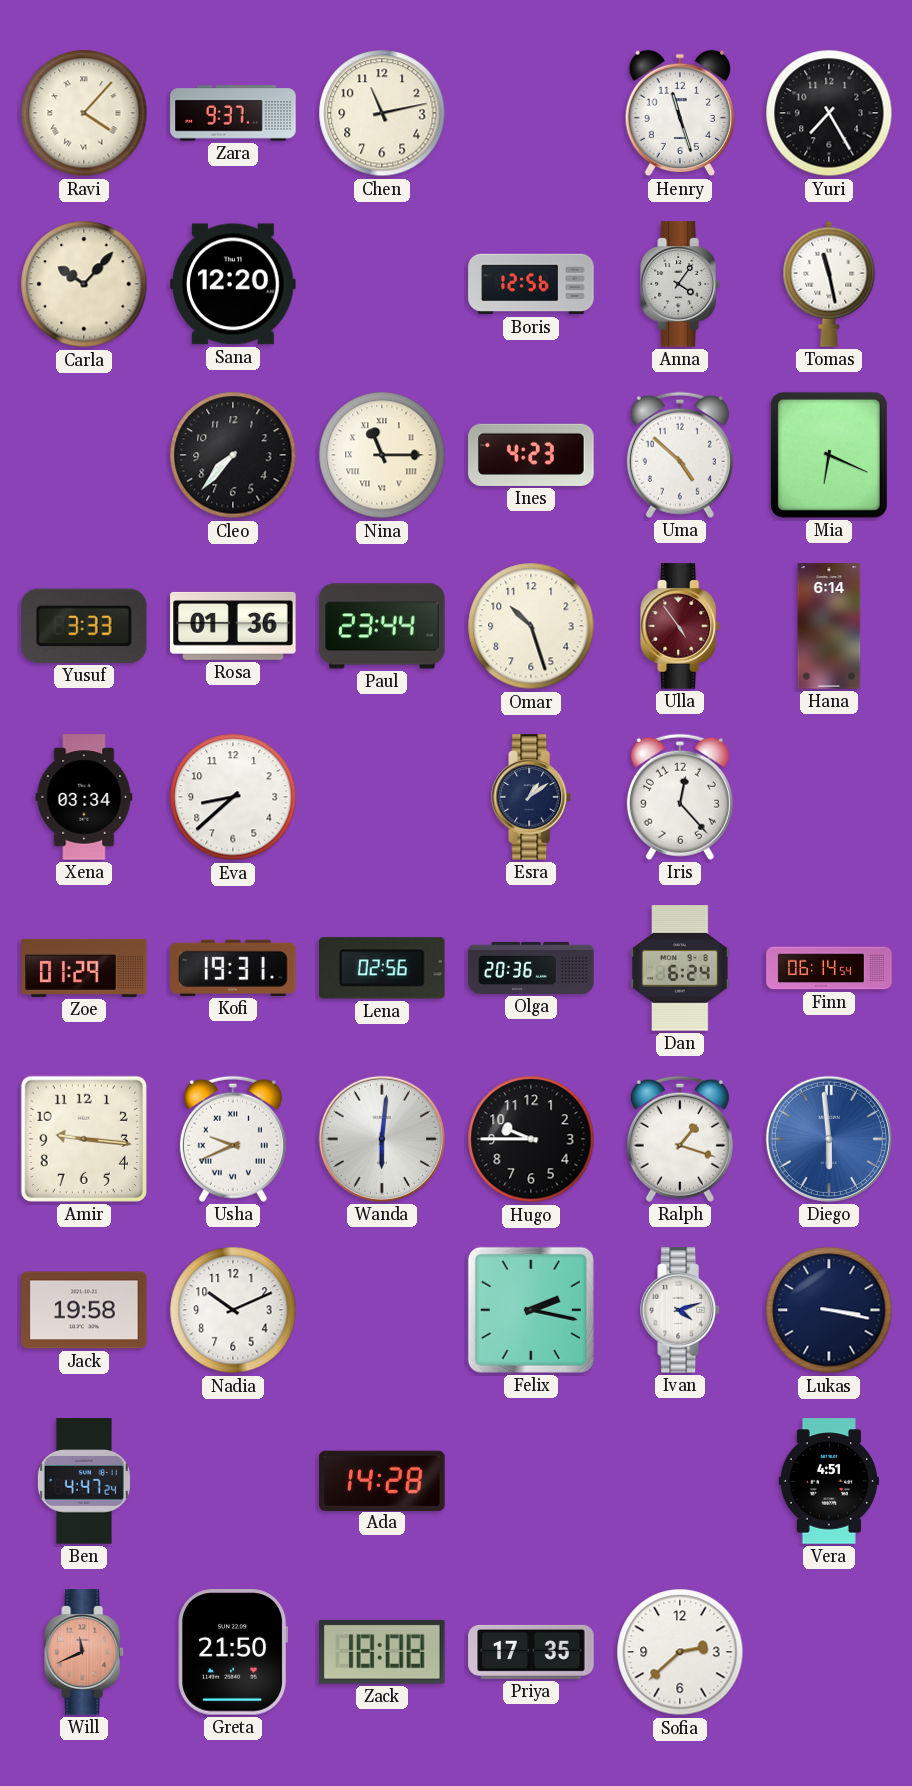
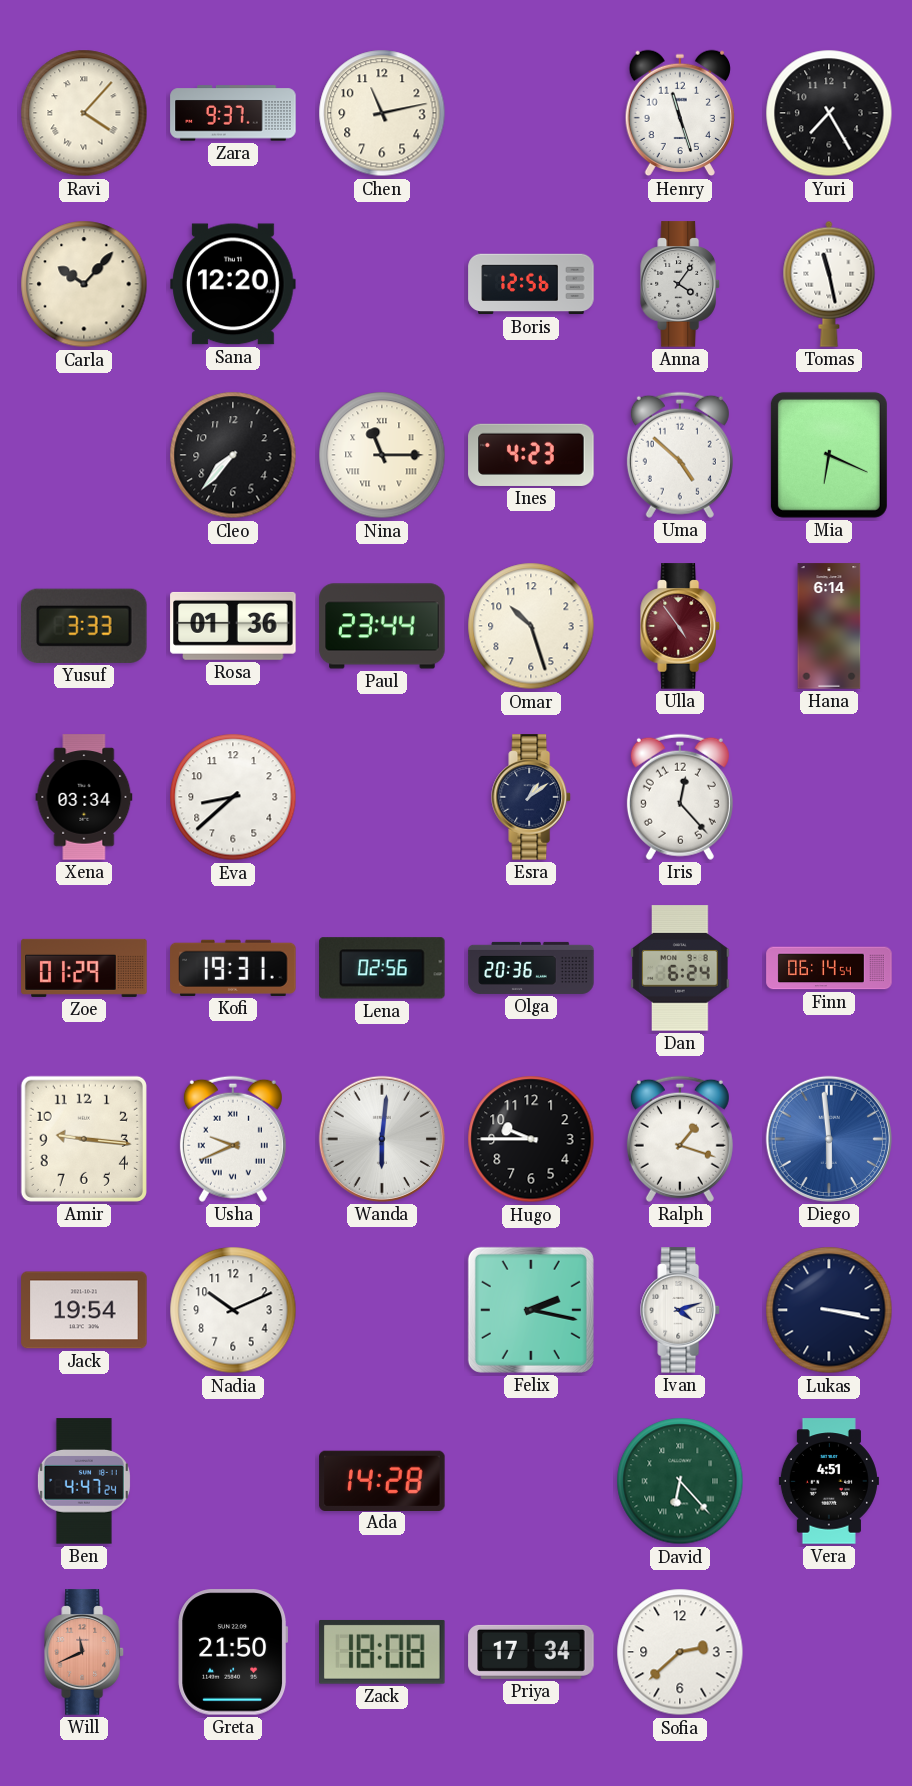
Jack: 19:58 -> 19:54
David: none -> 6:23
Priya: 17:35 -> 17:34
